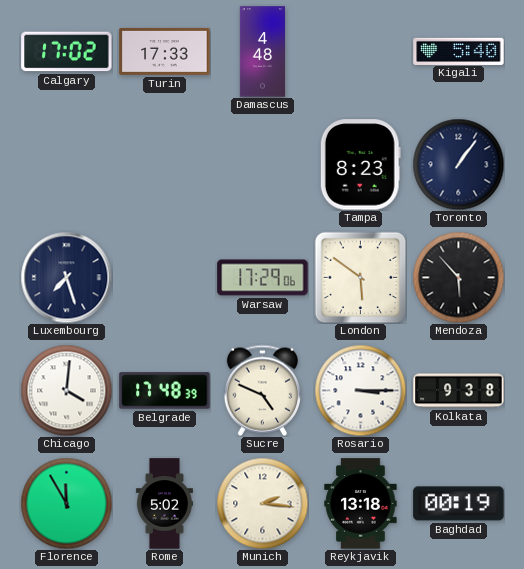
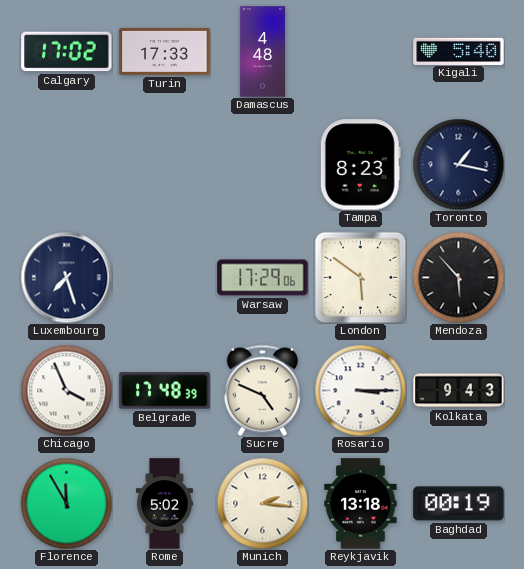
Toronto: 1:06 -> 1:17
Chicago: 4:01 -> 3:56
Kolkata: 9:38 -> 9:43
